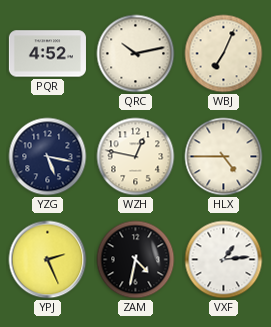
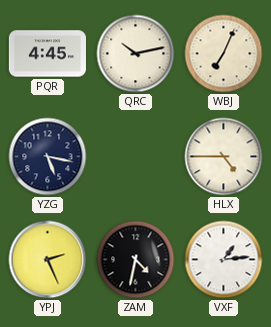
PQR: 4:52 -> 4:45
WZH: 12:47 -> none
